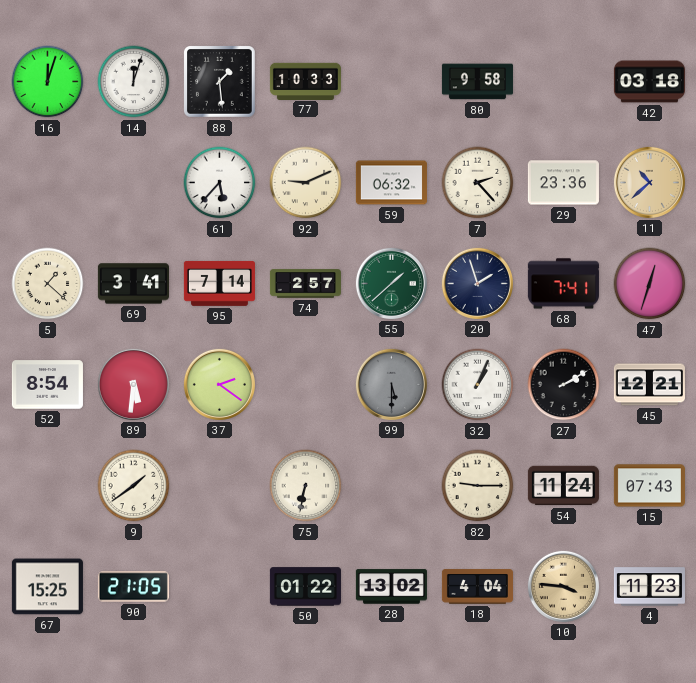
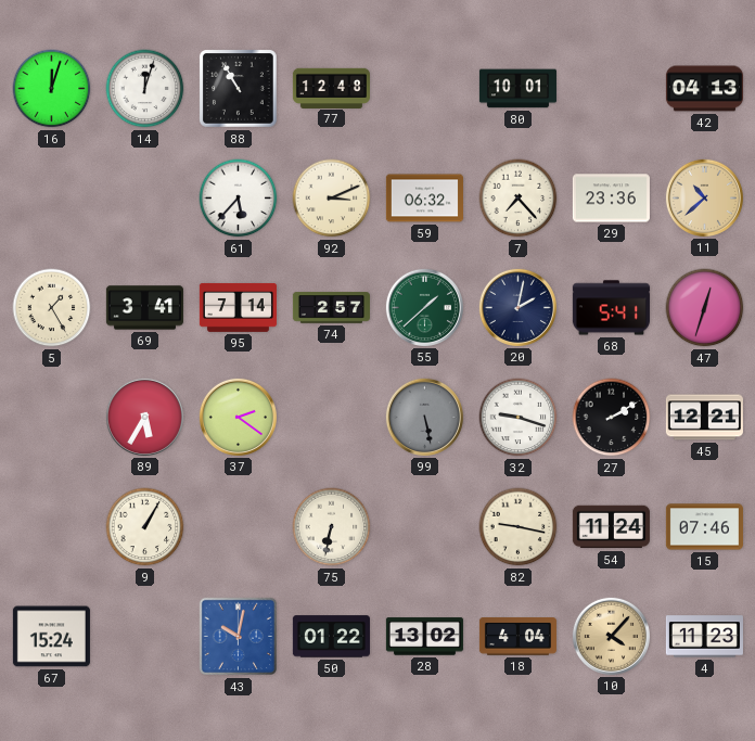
88: 1:29 -> 10:55
77: 10:33 -> 12:48
80: 9:58 -> 10:01
42: 03:18 -> 04:13
92: 9:11 -> 3:11
7: 2:23 -> 7:23
5: 1:22 -> 1:25
20: 1:57 -> 2:02
68: 7:41 -> 5:41
52: 8:54 -> none
89: 5:31 -> 5:35
99: 5:30 -> 5:28
32: 1:04 -> 9:18
9: 1:39 -> 1:05
82: 9:15 -> 9:17
15: 07:43 -> 07:46
67: 15:25 -> 15:24
90: 21:05 -> none
43: none -> 10:02
10: 3:46 -> 4:07
